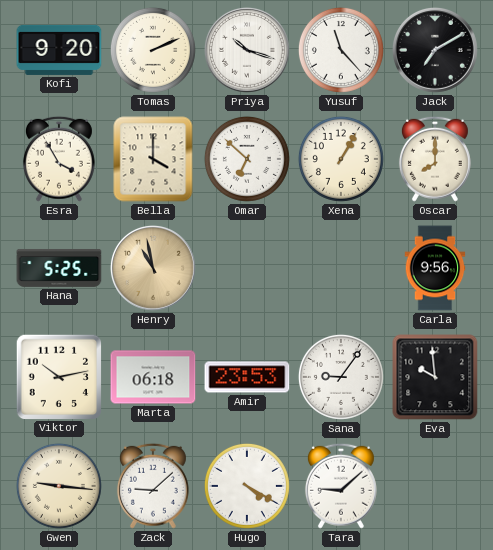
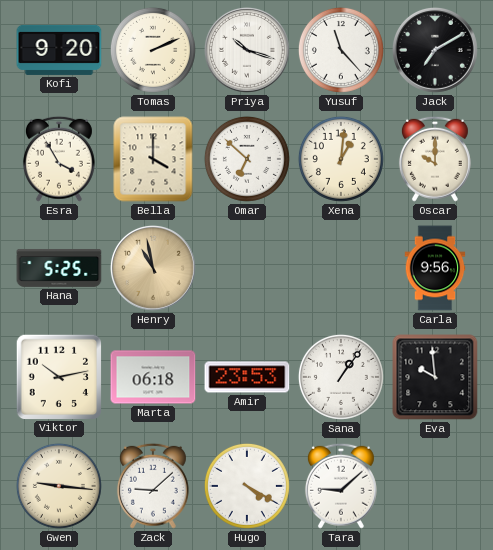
Xena: 1:05 -> 1:01
Oscar: 8:00 -> 10:00
Sana: 9:06 -> 1:06
